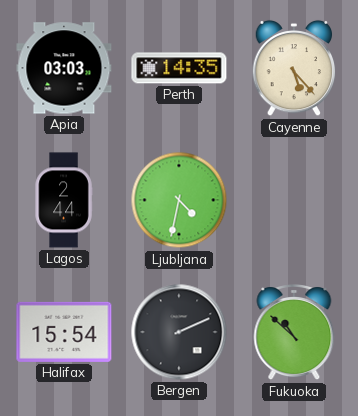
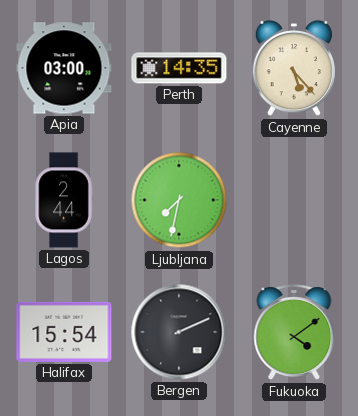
Apia: 03:03 -> 03:00
Ljubljana: 4:32 -> 7:32
Fukuoka: 10:52 -> 4:09
